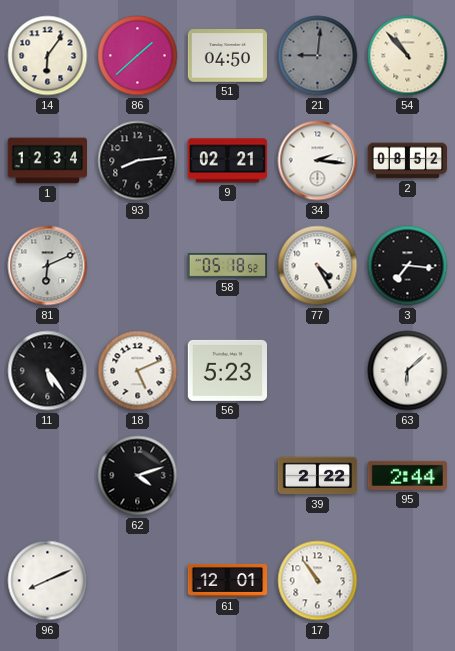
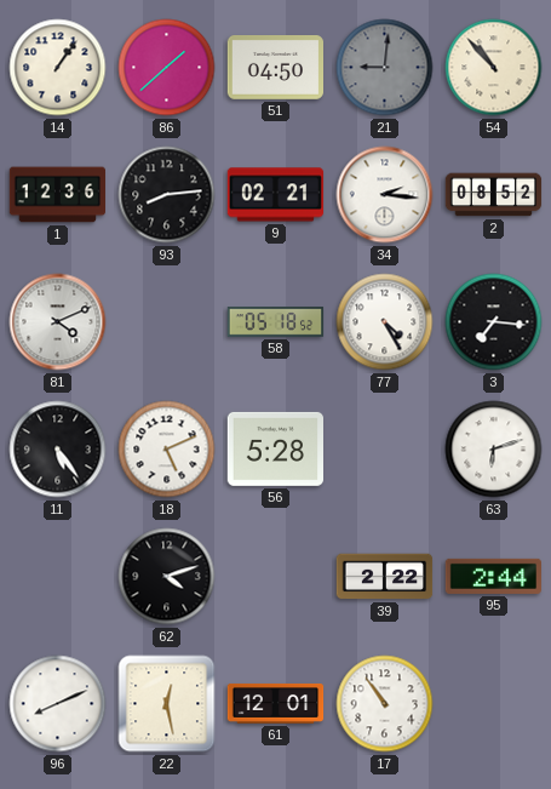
14: 6:06 -> 1:06
1: 12:34 -> 12:36
81: 6:11 -> 4:11
56: 5:23 -> 5:28
63: 6:08 -> 6:12
22: none -> 12:28
